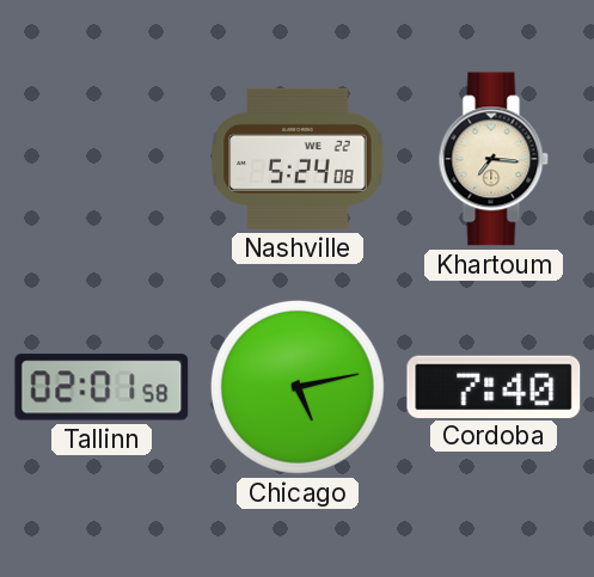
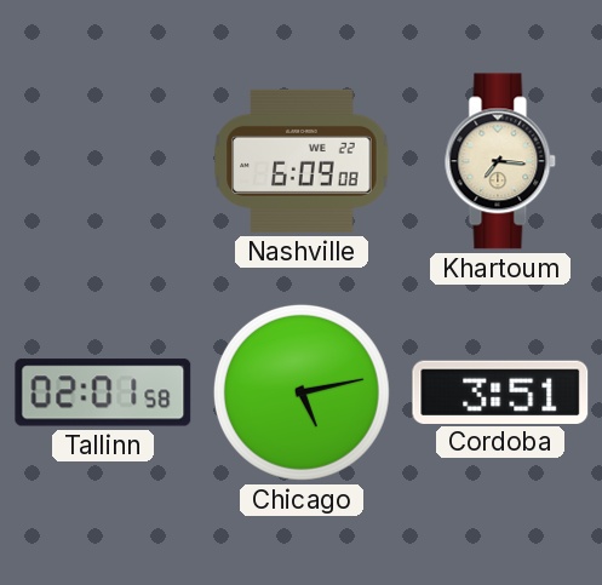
Nashville: 5:24 -> 6:09
Cordoba: 7:40 -> 3:51
